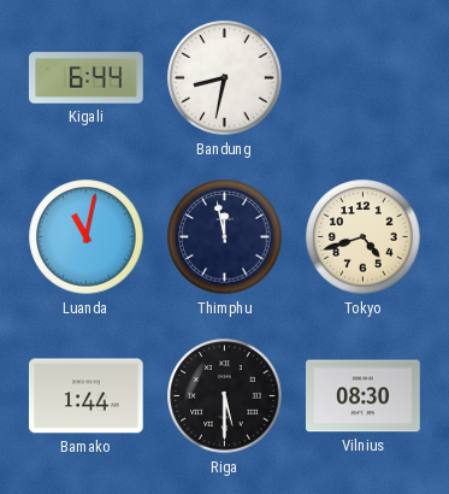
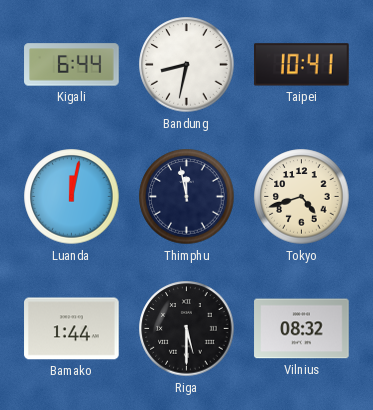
Taipei: none -> 10:41
Luanda: 11:02 -> 12:02
Vilnius: 08:30 -> 08:32
